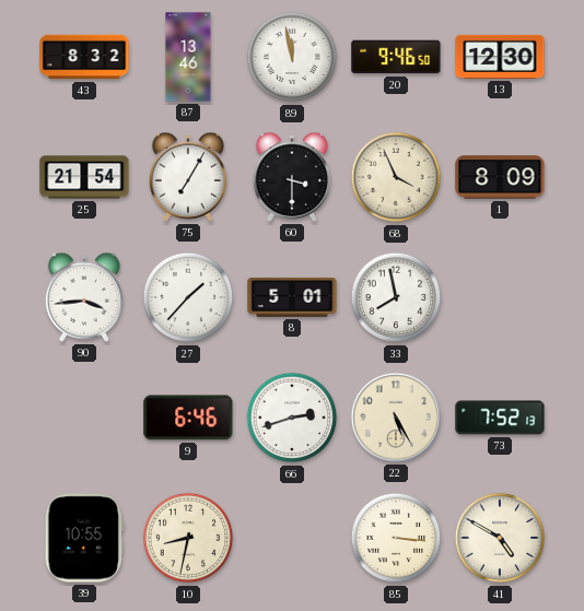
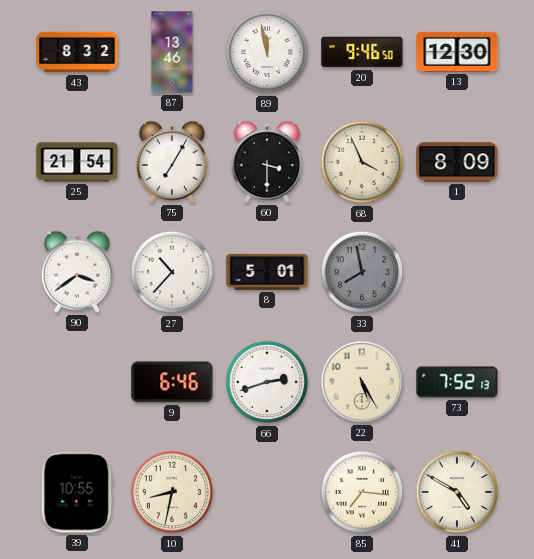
90: 3:44 -> 3:39
27: 1:37 -> 10:37
33 dial: white -> grey
85: 3:16 -> 7:16
